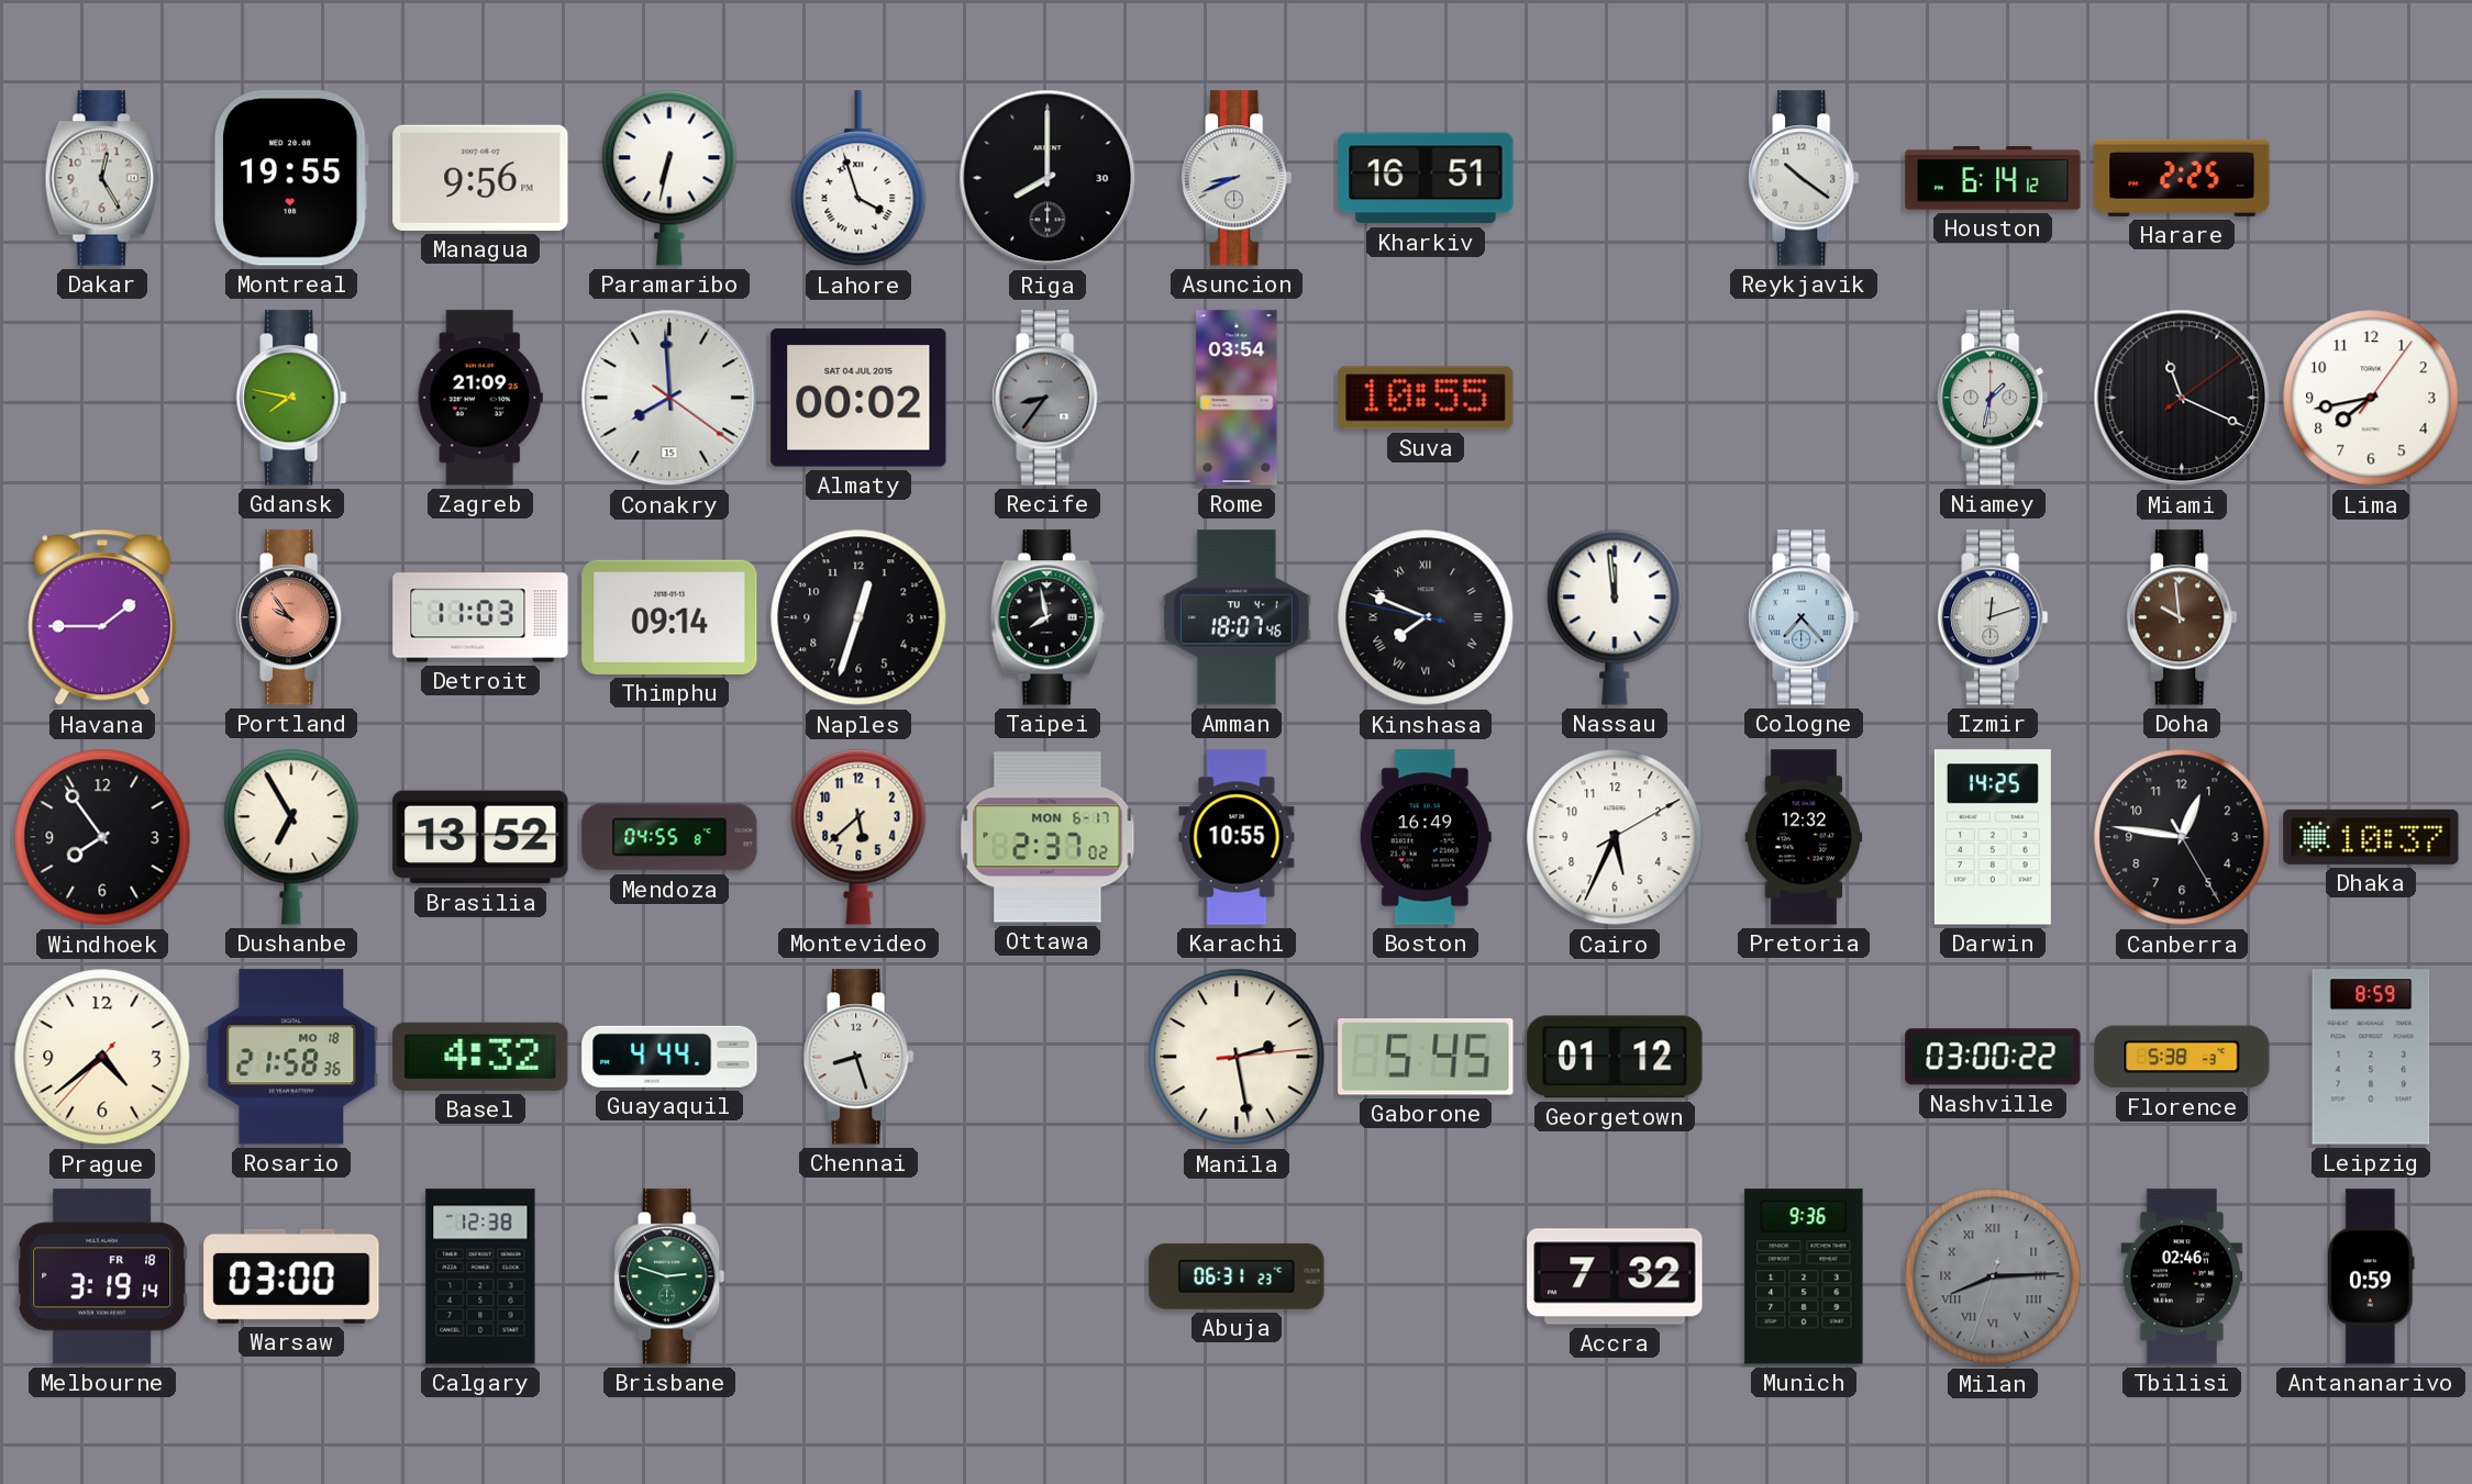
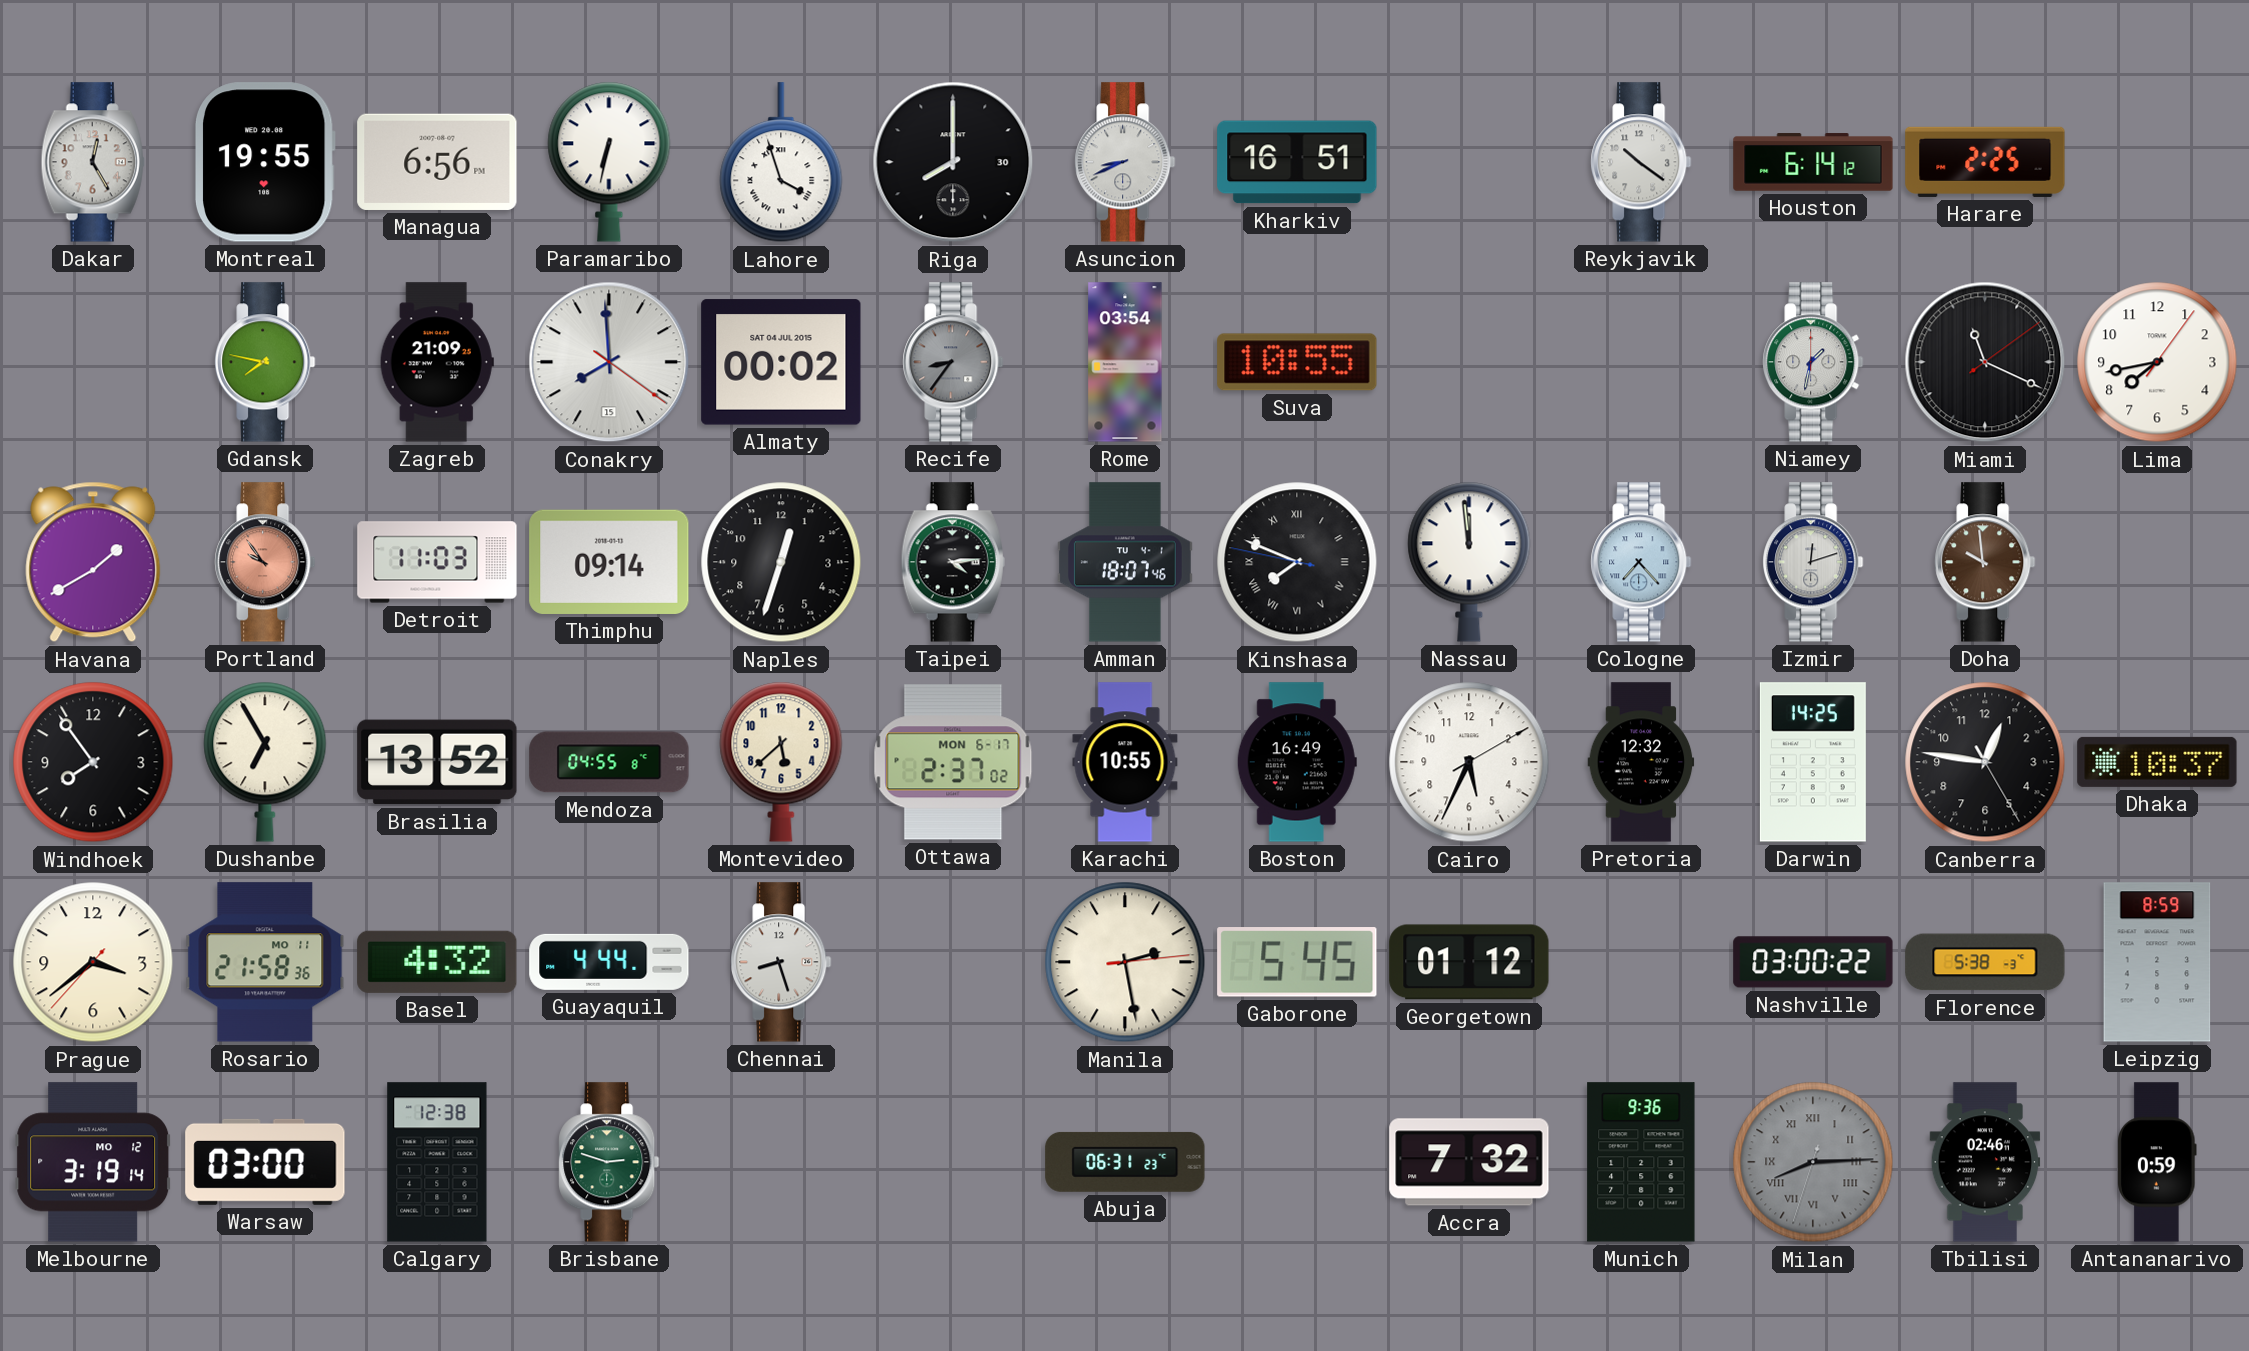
Managua: 9:56 -> 6:56
Havana: 1:45 -> 1:40
Taipei: 7:58 -> 4:14
Prague: 4:38 -> 3:38
Rosario date: MO 18 -> MO 11
Melbourne date: FR 18 -> MO 12
